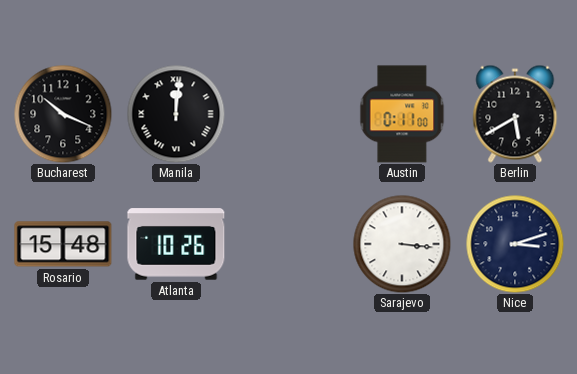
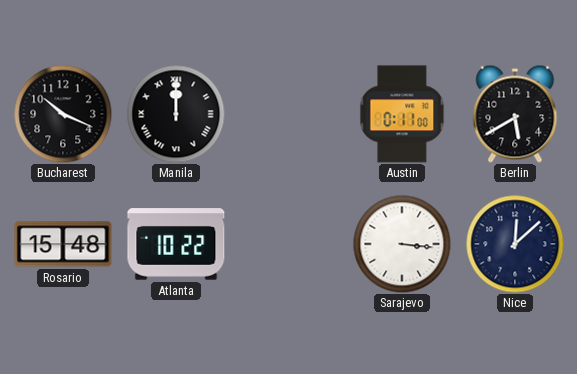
Manila: 12:01 -> 12:00
Atlanta: 10:26 -> 10:22
Nice: 3:12 -> 12:08
